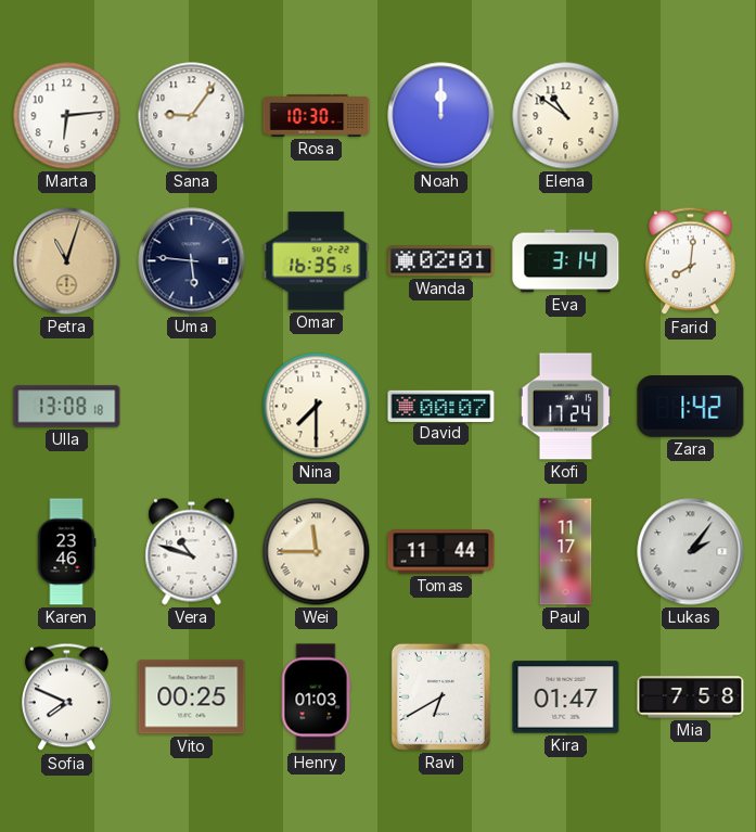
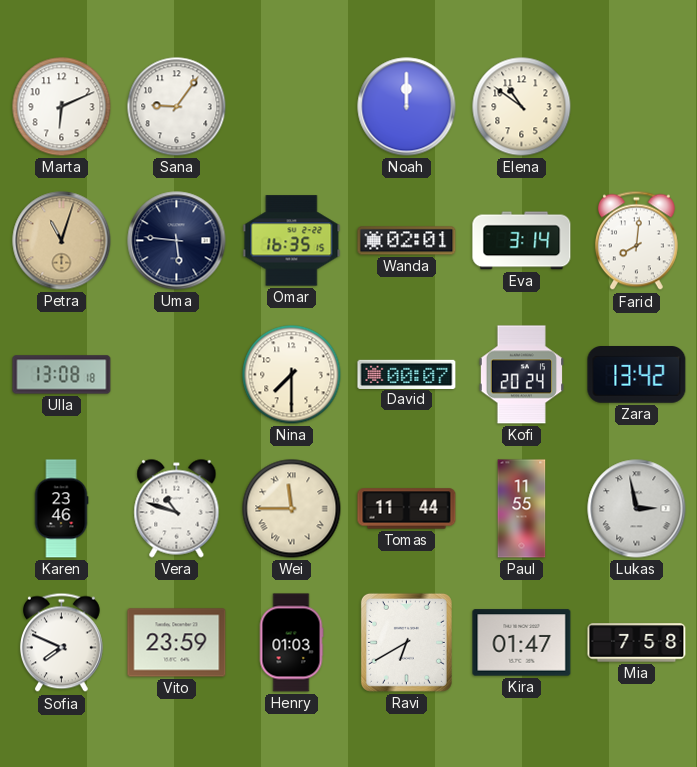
Marta: 6:14 -> 6:11
Rosa: 10:30 -> none
Kofi: 17:24 -> 20:24
Zara: 1:42 -> 13:42
Paul: 11:17 -> 11:55
Lukas: 2:06 -> 2:58
Vito: 00:25 -> 23:59
